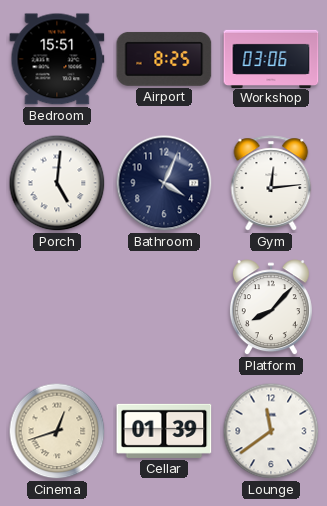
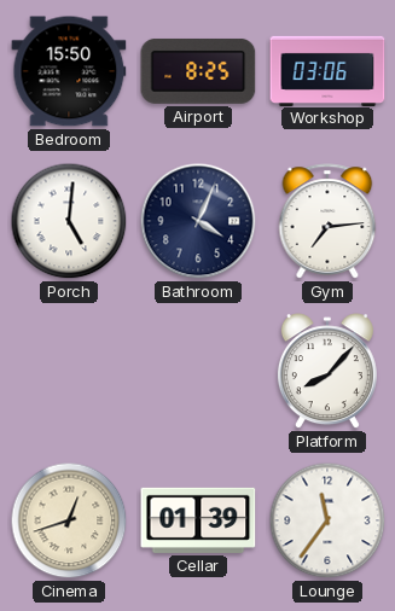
Bedroom: 15:51 -> 15:50
Gym: 12:14 -> 7:14
Lounge: 11:39 -> 11:36
